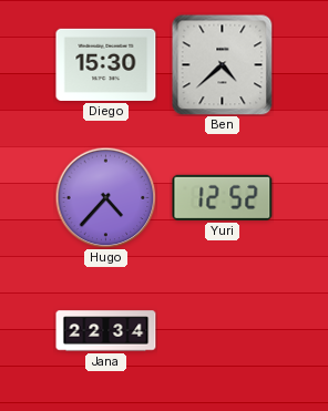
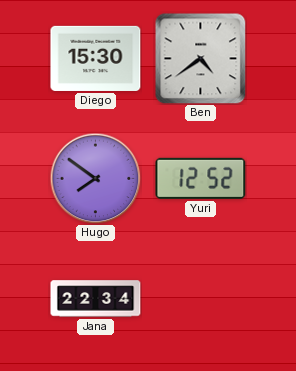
Ben: 4:38 -> 4:39
Hugo: 4:37 -> 7:51
